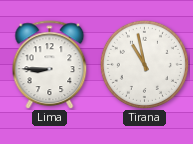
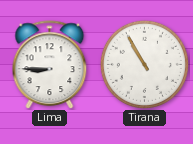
Tirana: 10:58 -> 10:55
